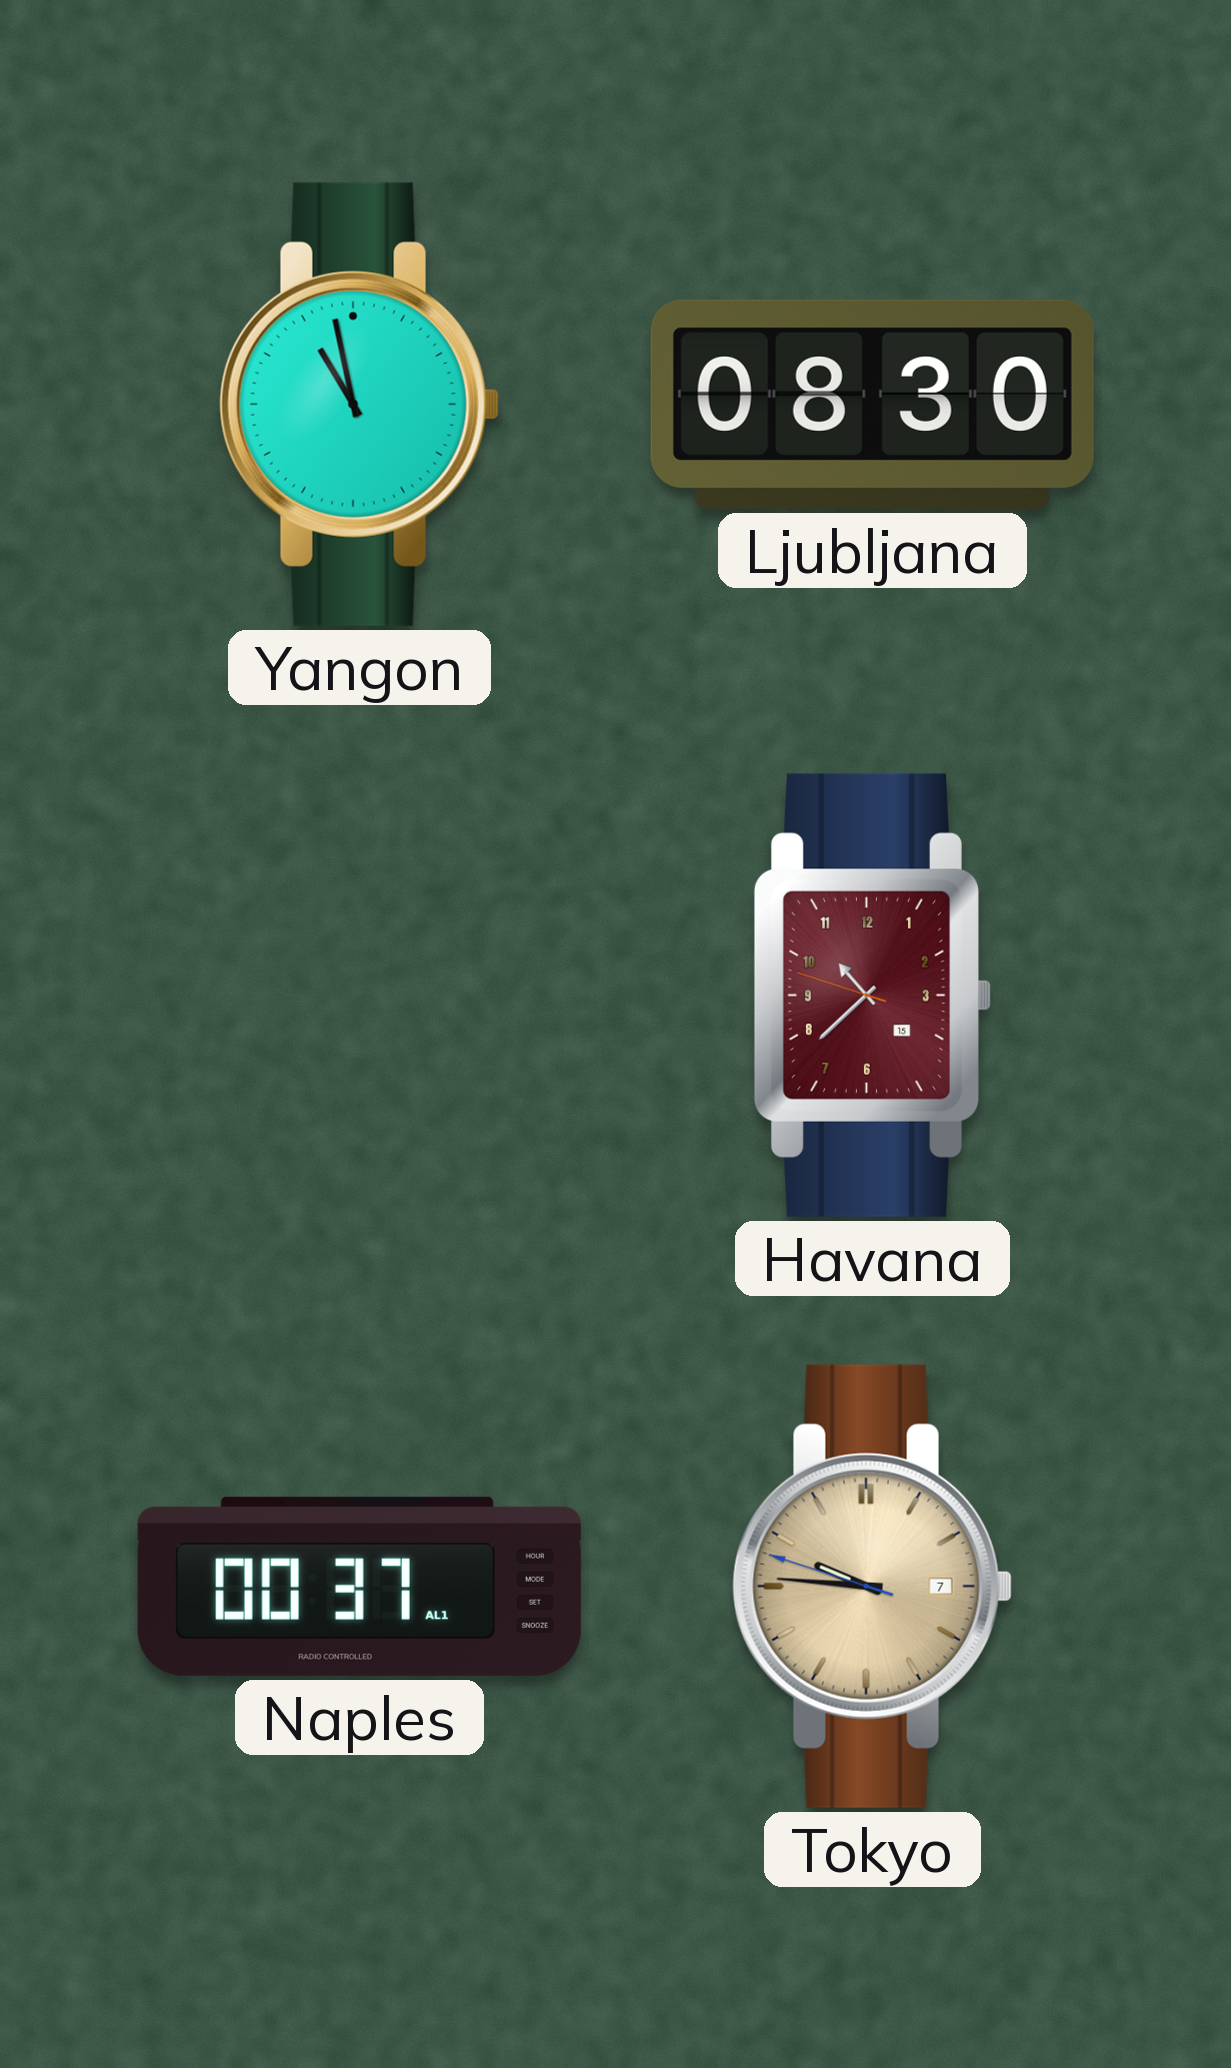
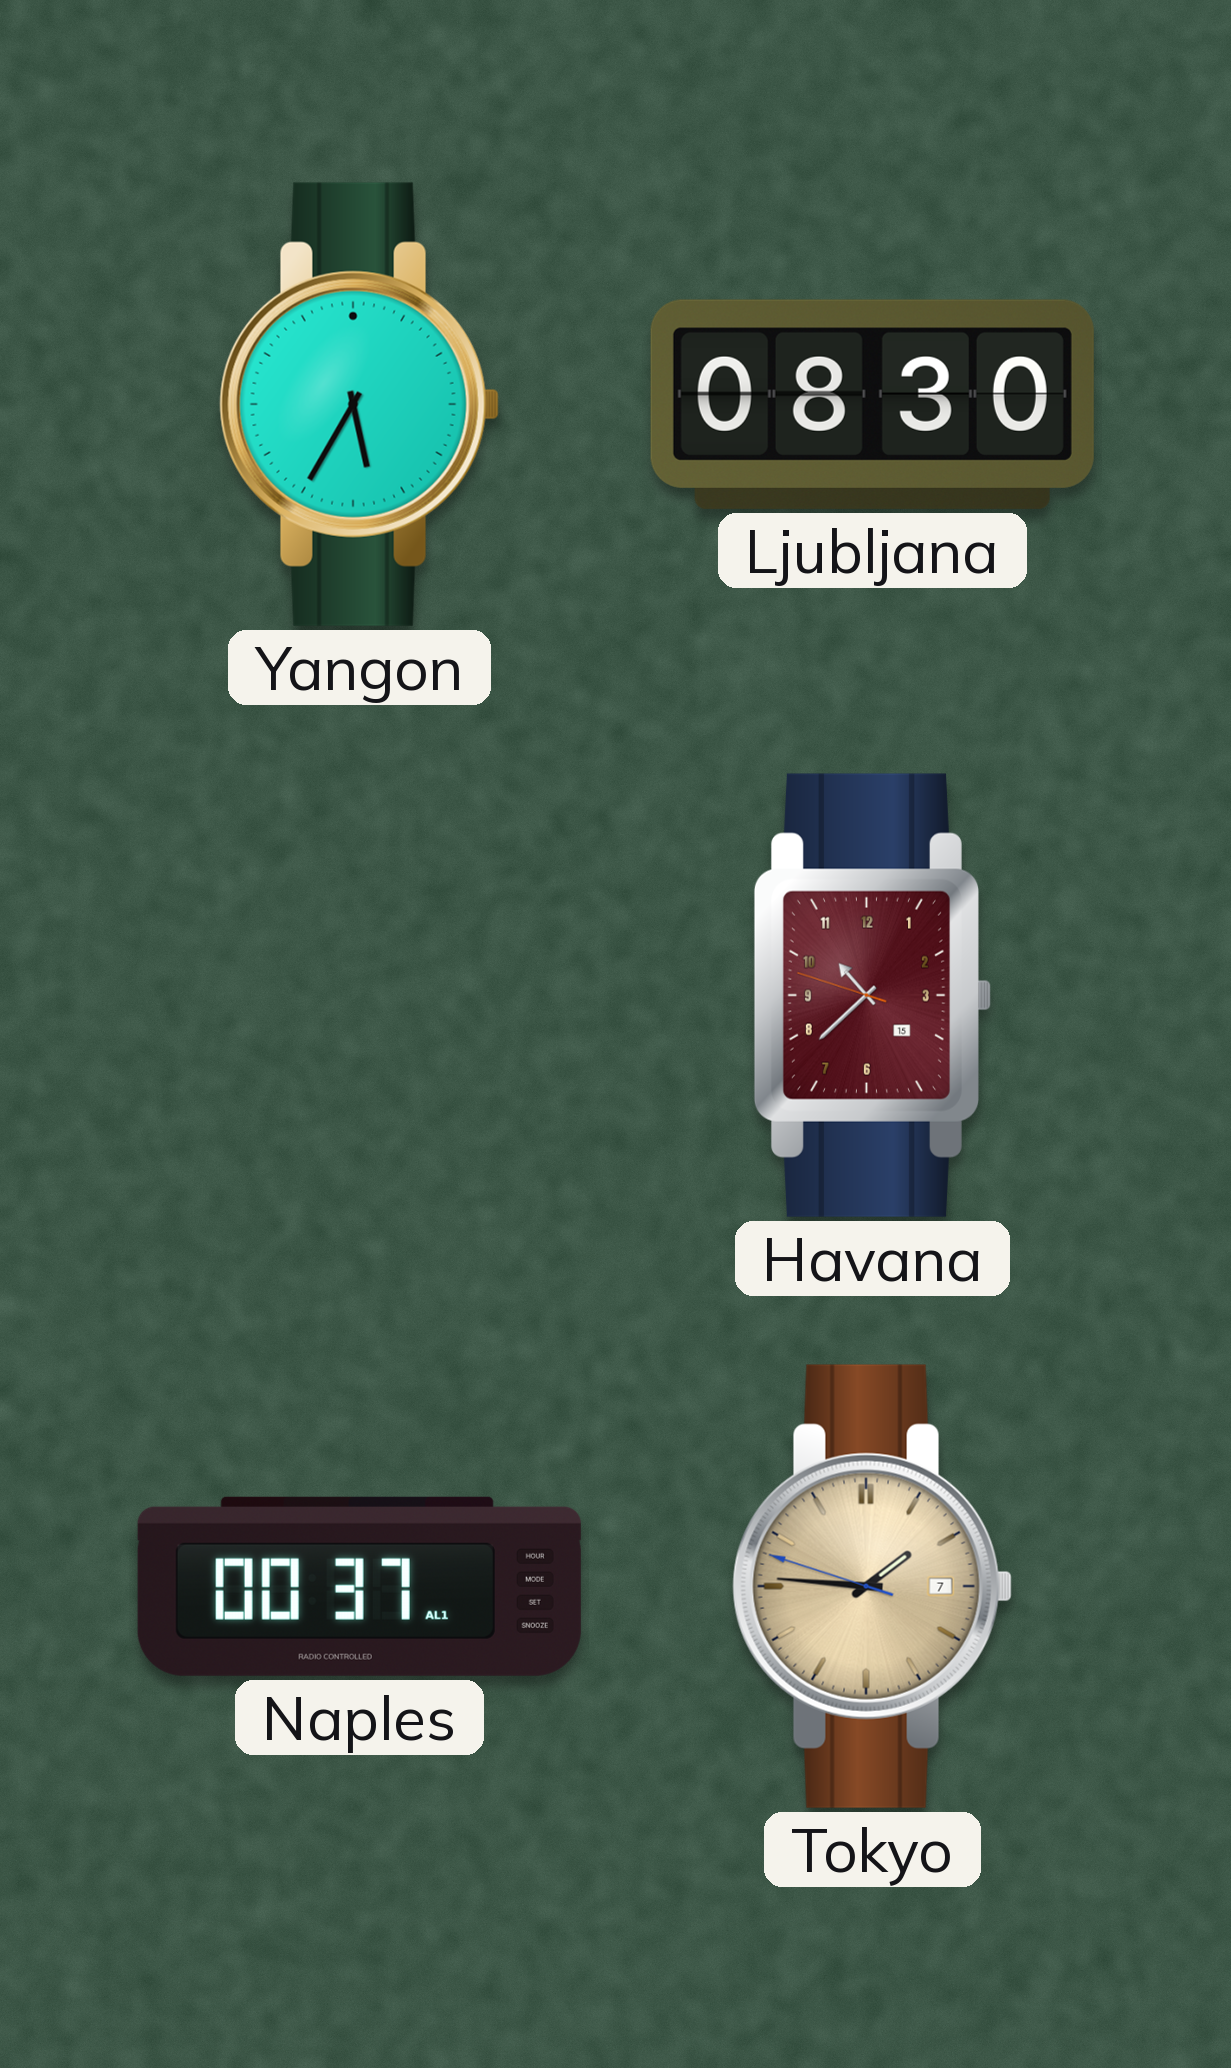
Yangon: 10:58 -> 5:35
Tokyo: 9:45 -> 1:45
